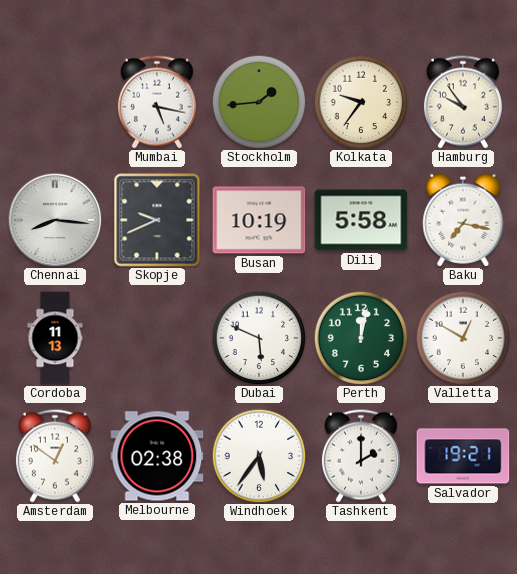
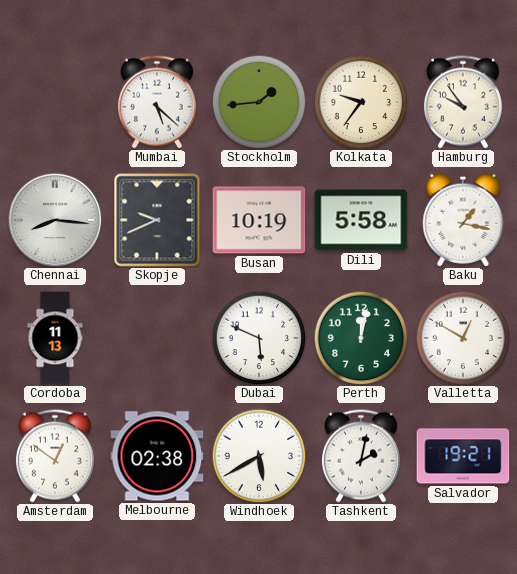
Mumbai: 5:17 -> 5:22
Baku: 7:17 -> 1:17
Windhoek: 5:36 -> 5:40
Tashkent: 2:00 -> 2:02
